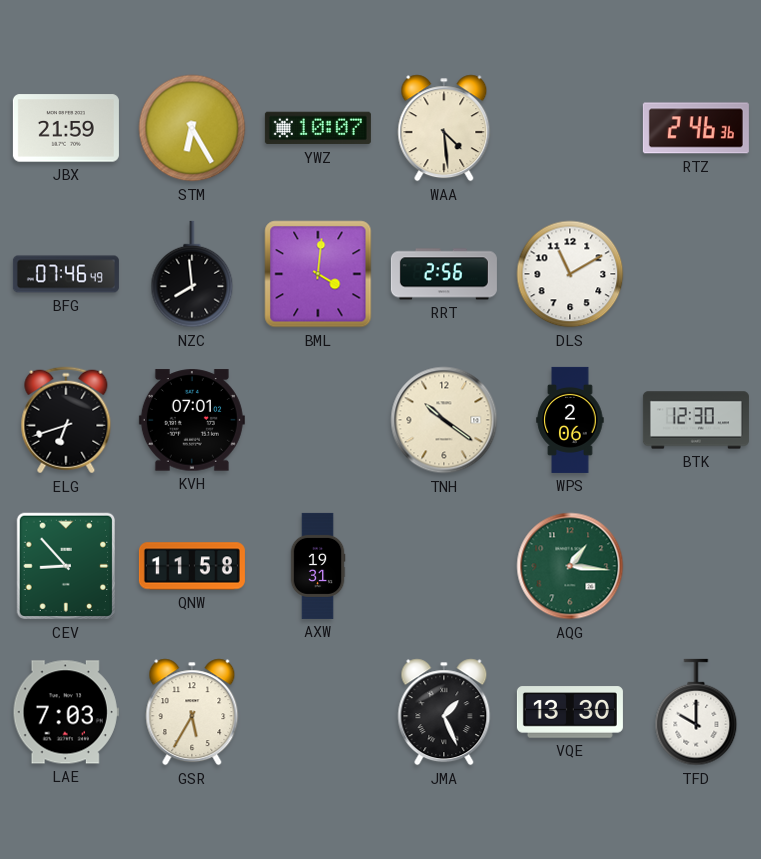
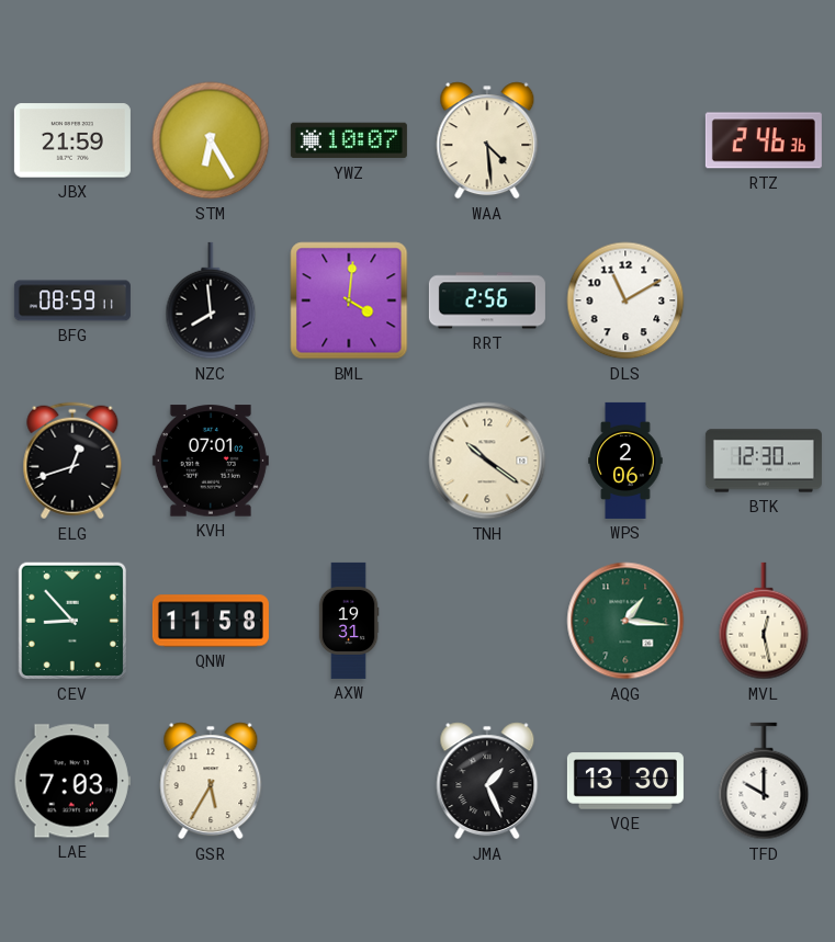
BFG: 07:46 -> 08:59
ELG: 6:42 -> 12:42
MVL: none -> 12:28
